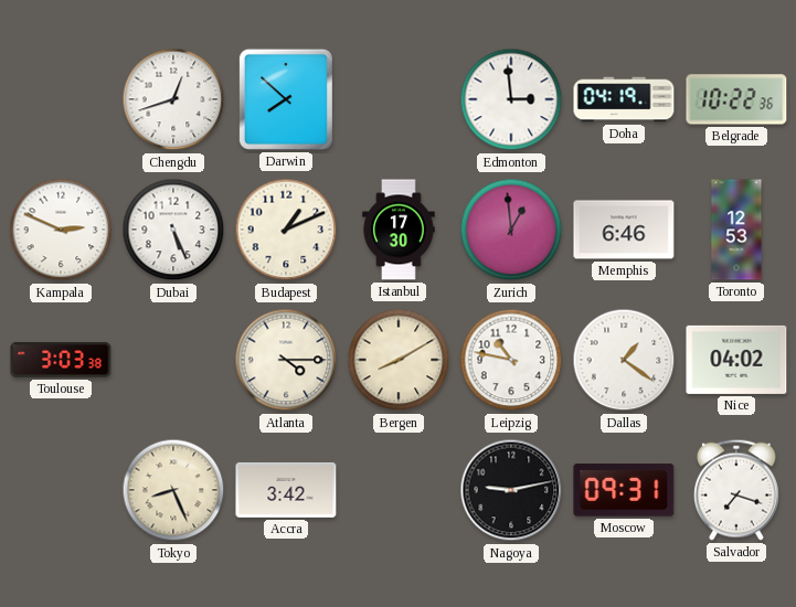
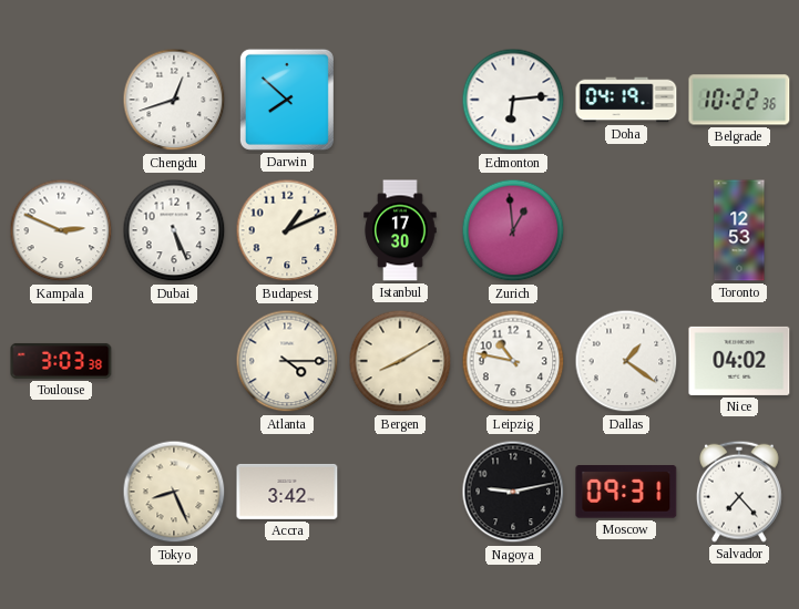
Edmonton: 2:59 -> 6:14
Memphis: 6:46 -> none
Salvador: 7:18 -> 7:23
